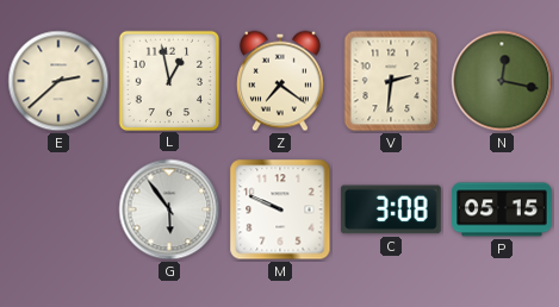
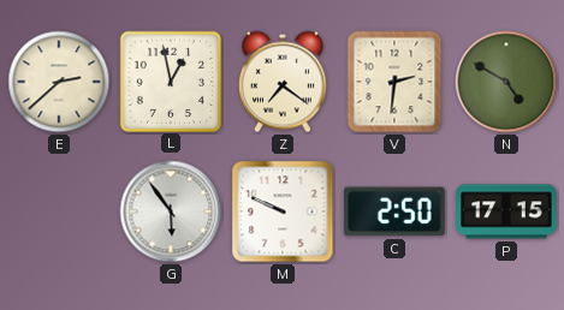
N: 12:17 -> 4:50
C: 3:08 -> 2:50
P: 05:15 -> 17:15
